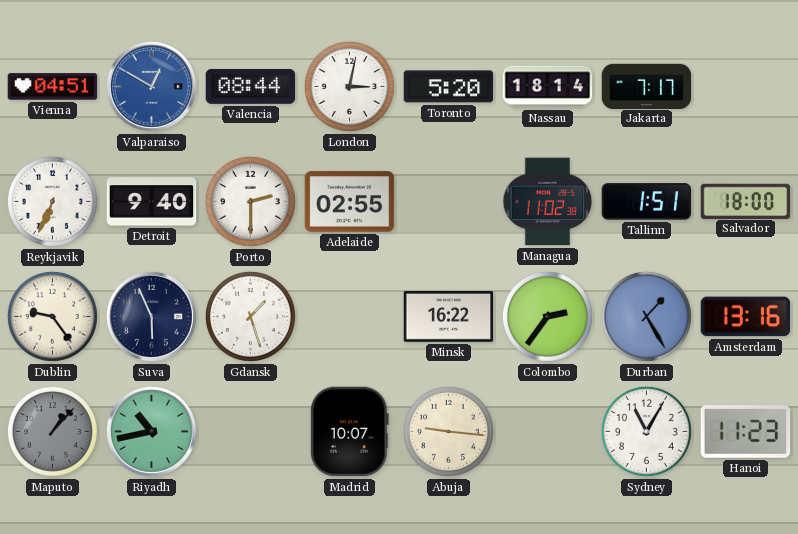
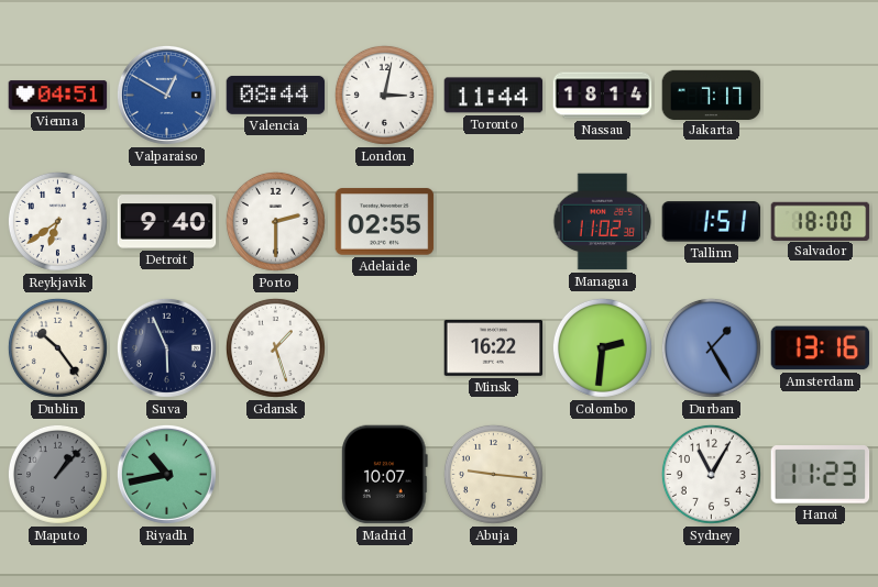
Toronto: 5:20 -> 11:44
Reykjavik: 6:34 -> 6:39
Dublin: 9:24 -> 10:24
Colombo: 2:36 -> 2:31
